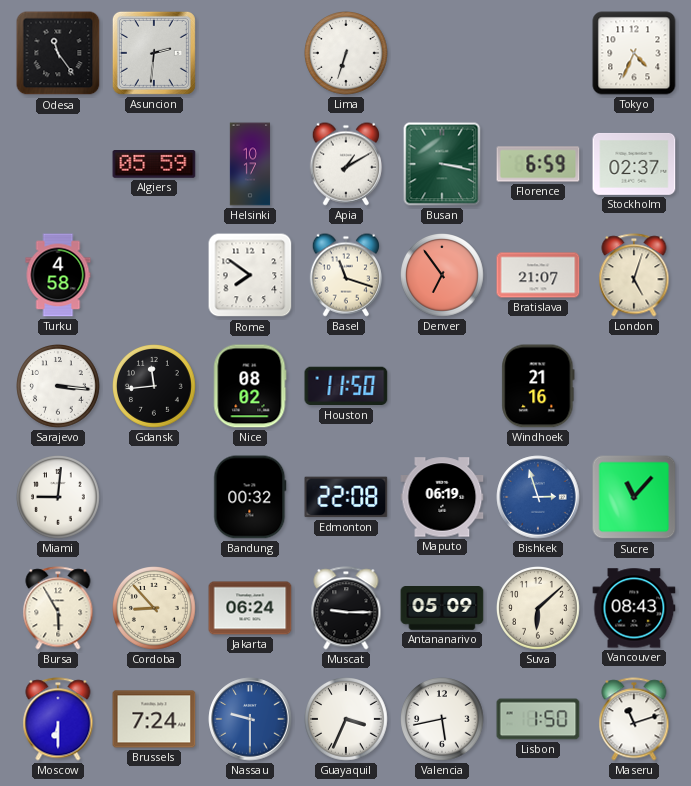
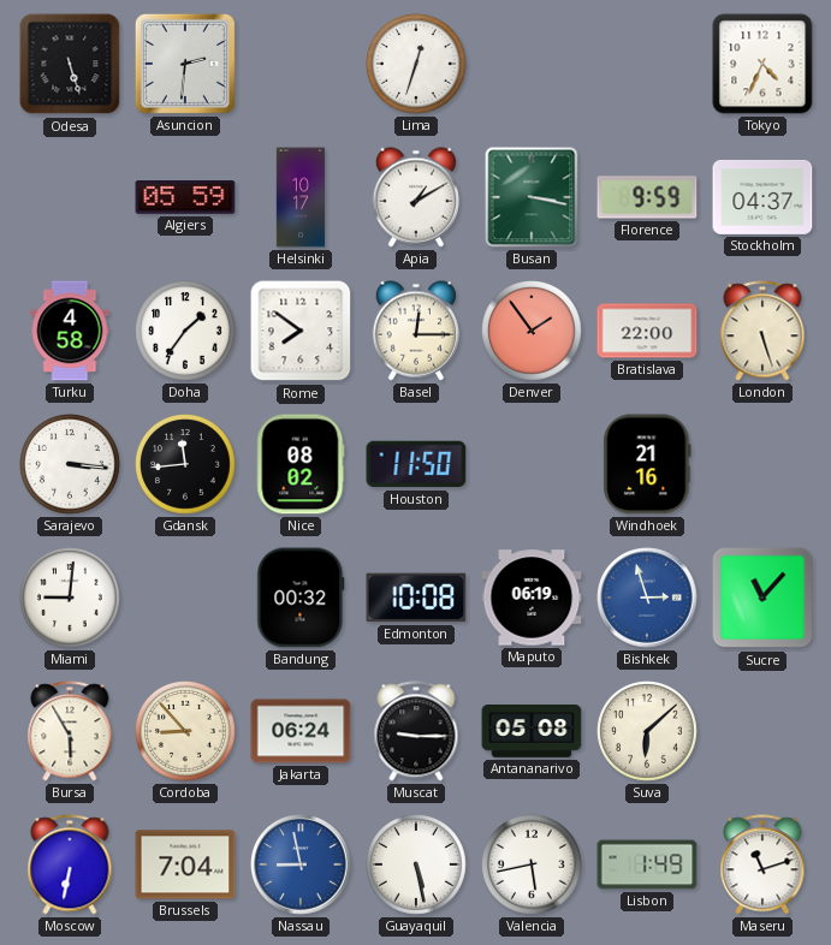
Odesa: 11:24 -> 5:27
Lima: 6:33 -> 12:33
Florence: 6:59 -> 9:59
Stockholm: 02:37 -> 04:37
Doha: none -> 1:36
Basel: 11:18 -> 12:15
Denver: 6:54 -> 1:54
Bratislava: 21:07 -> 22:00
London: 5:03 -> 5:27
Edmonton: 22:08 -> 10:08
Antananarivo: 05:09 -> 05:08
Vancouver: 08:43 -> none
Moscow: 6:30 -> 6:32
Brussels: 7:24 -> 7:04
Nassau: 9:30 -> 8:58
Guayaquil: 3:34 -> 5:28
Lisbon: 1:50 -> 1:49
